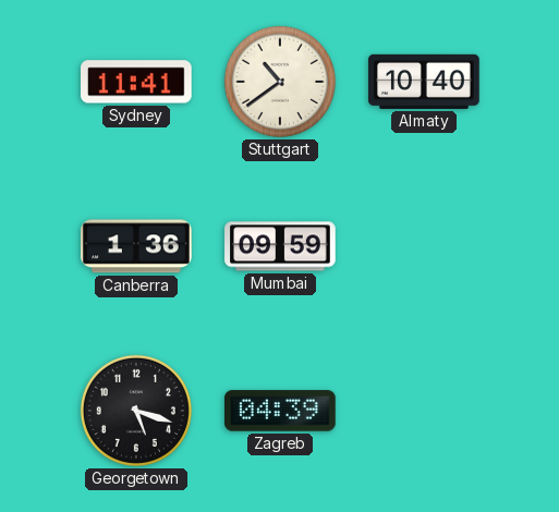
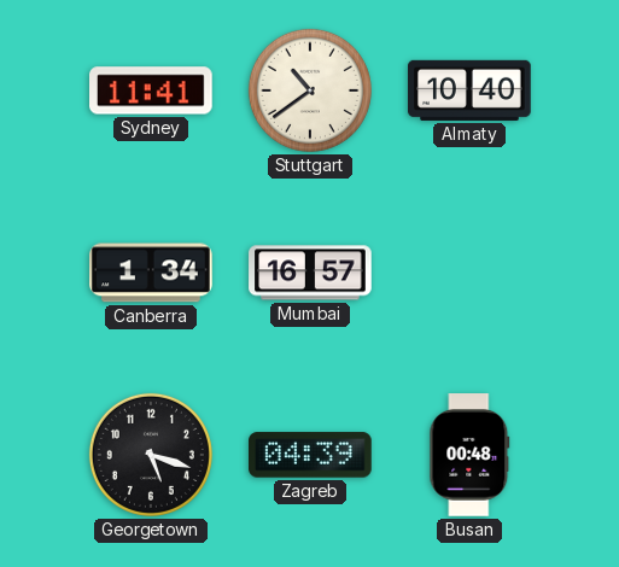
Canberra: 1:36 -> 1:34
Mumbai: 09:59 -> 16:57
Busan: none -> 00:48
